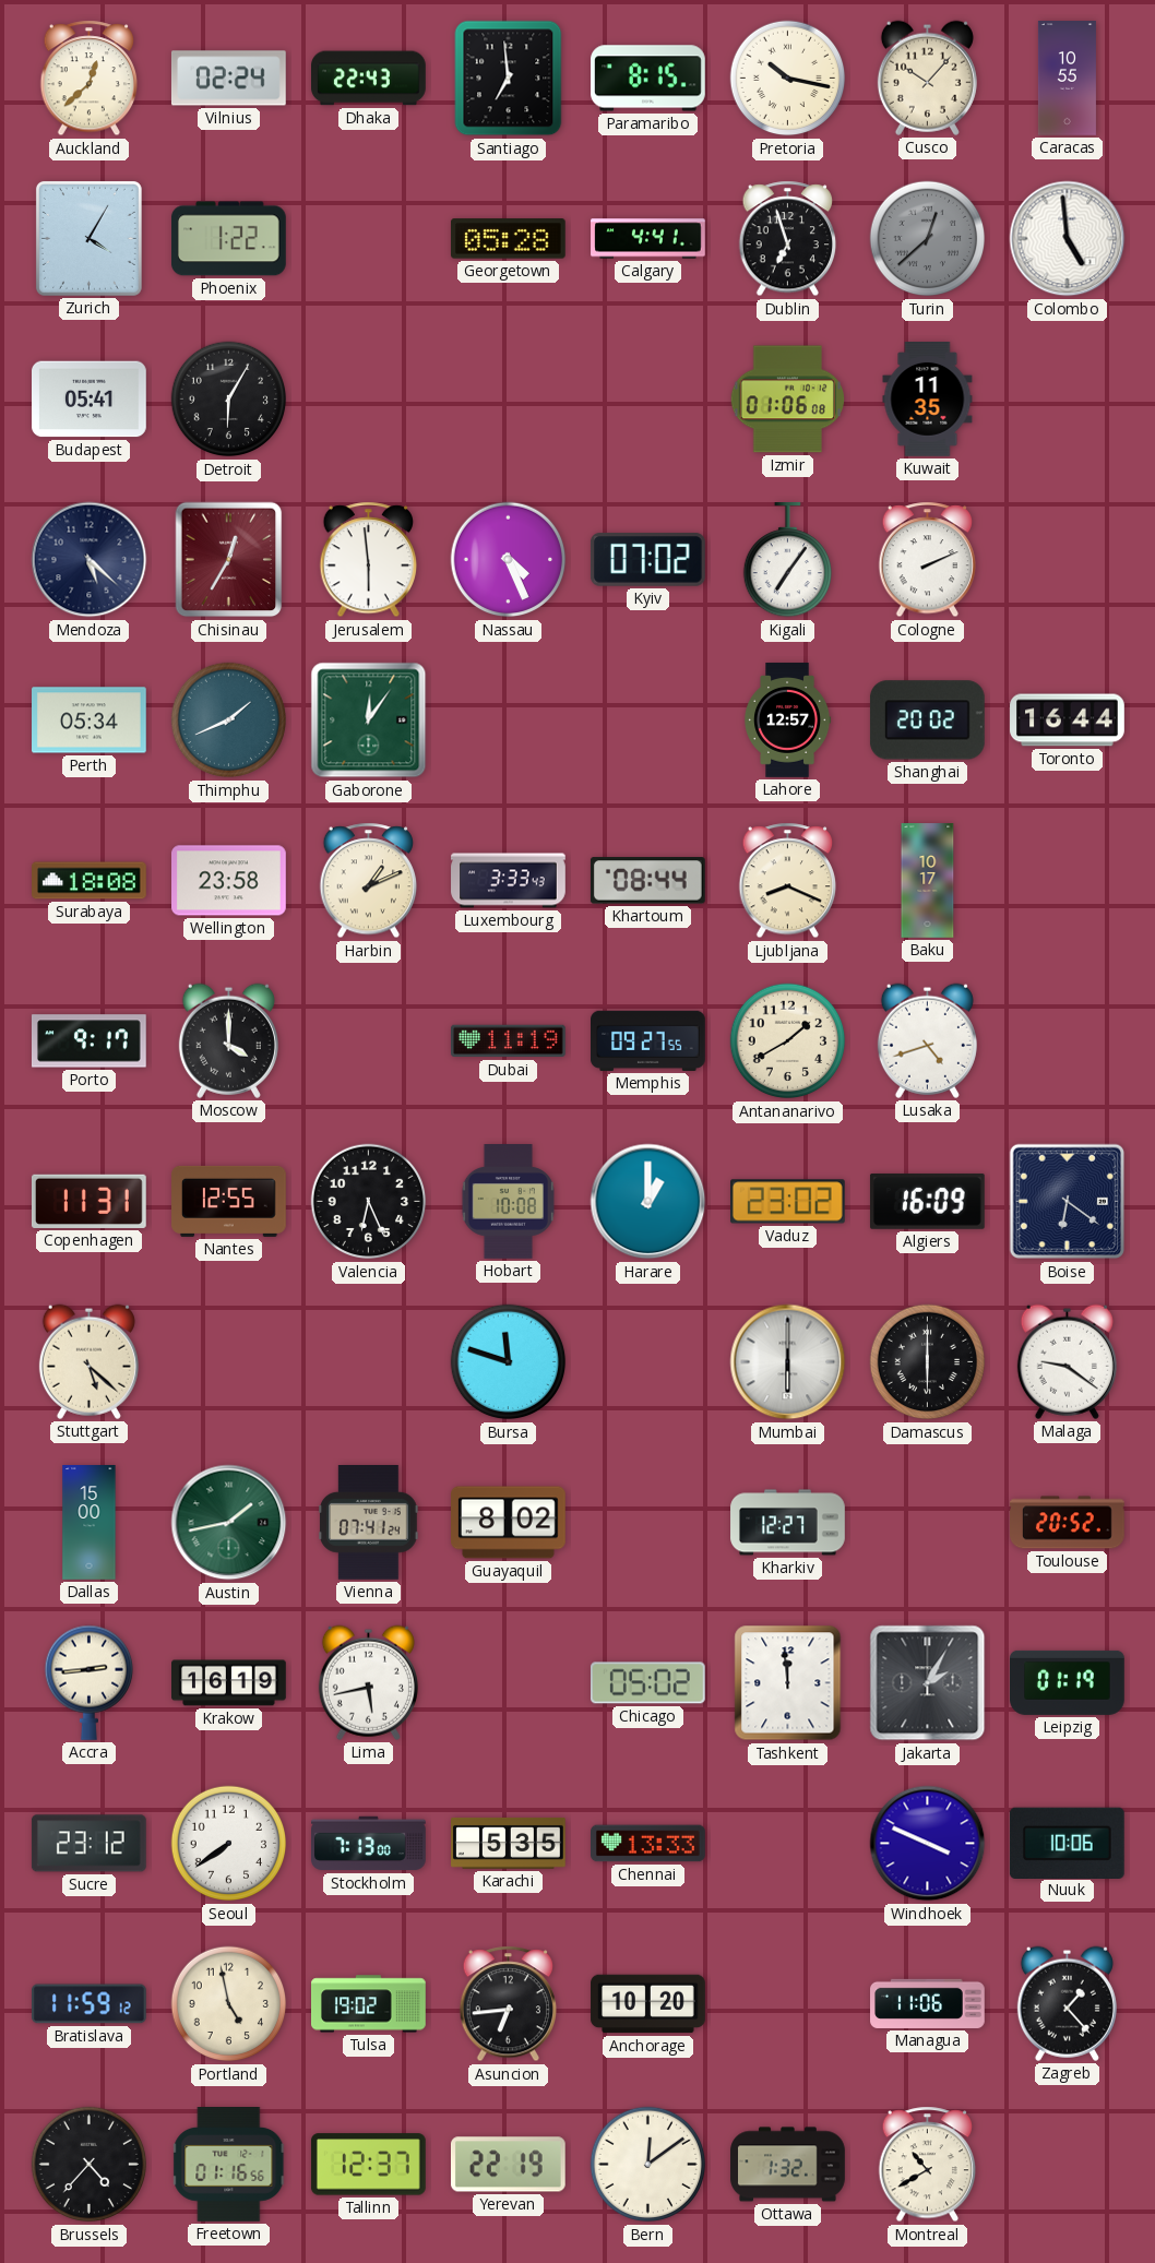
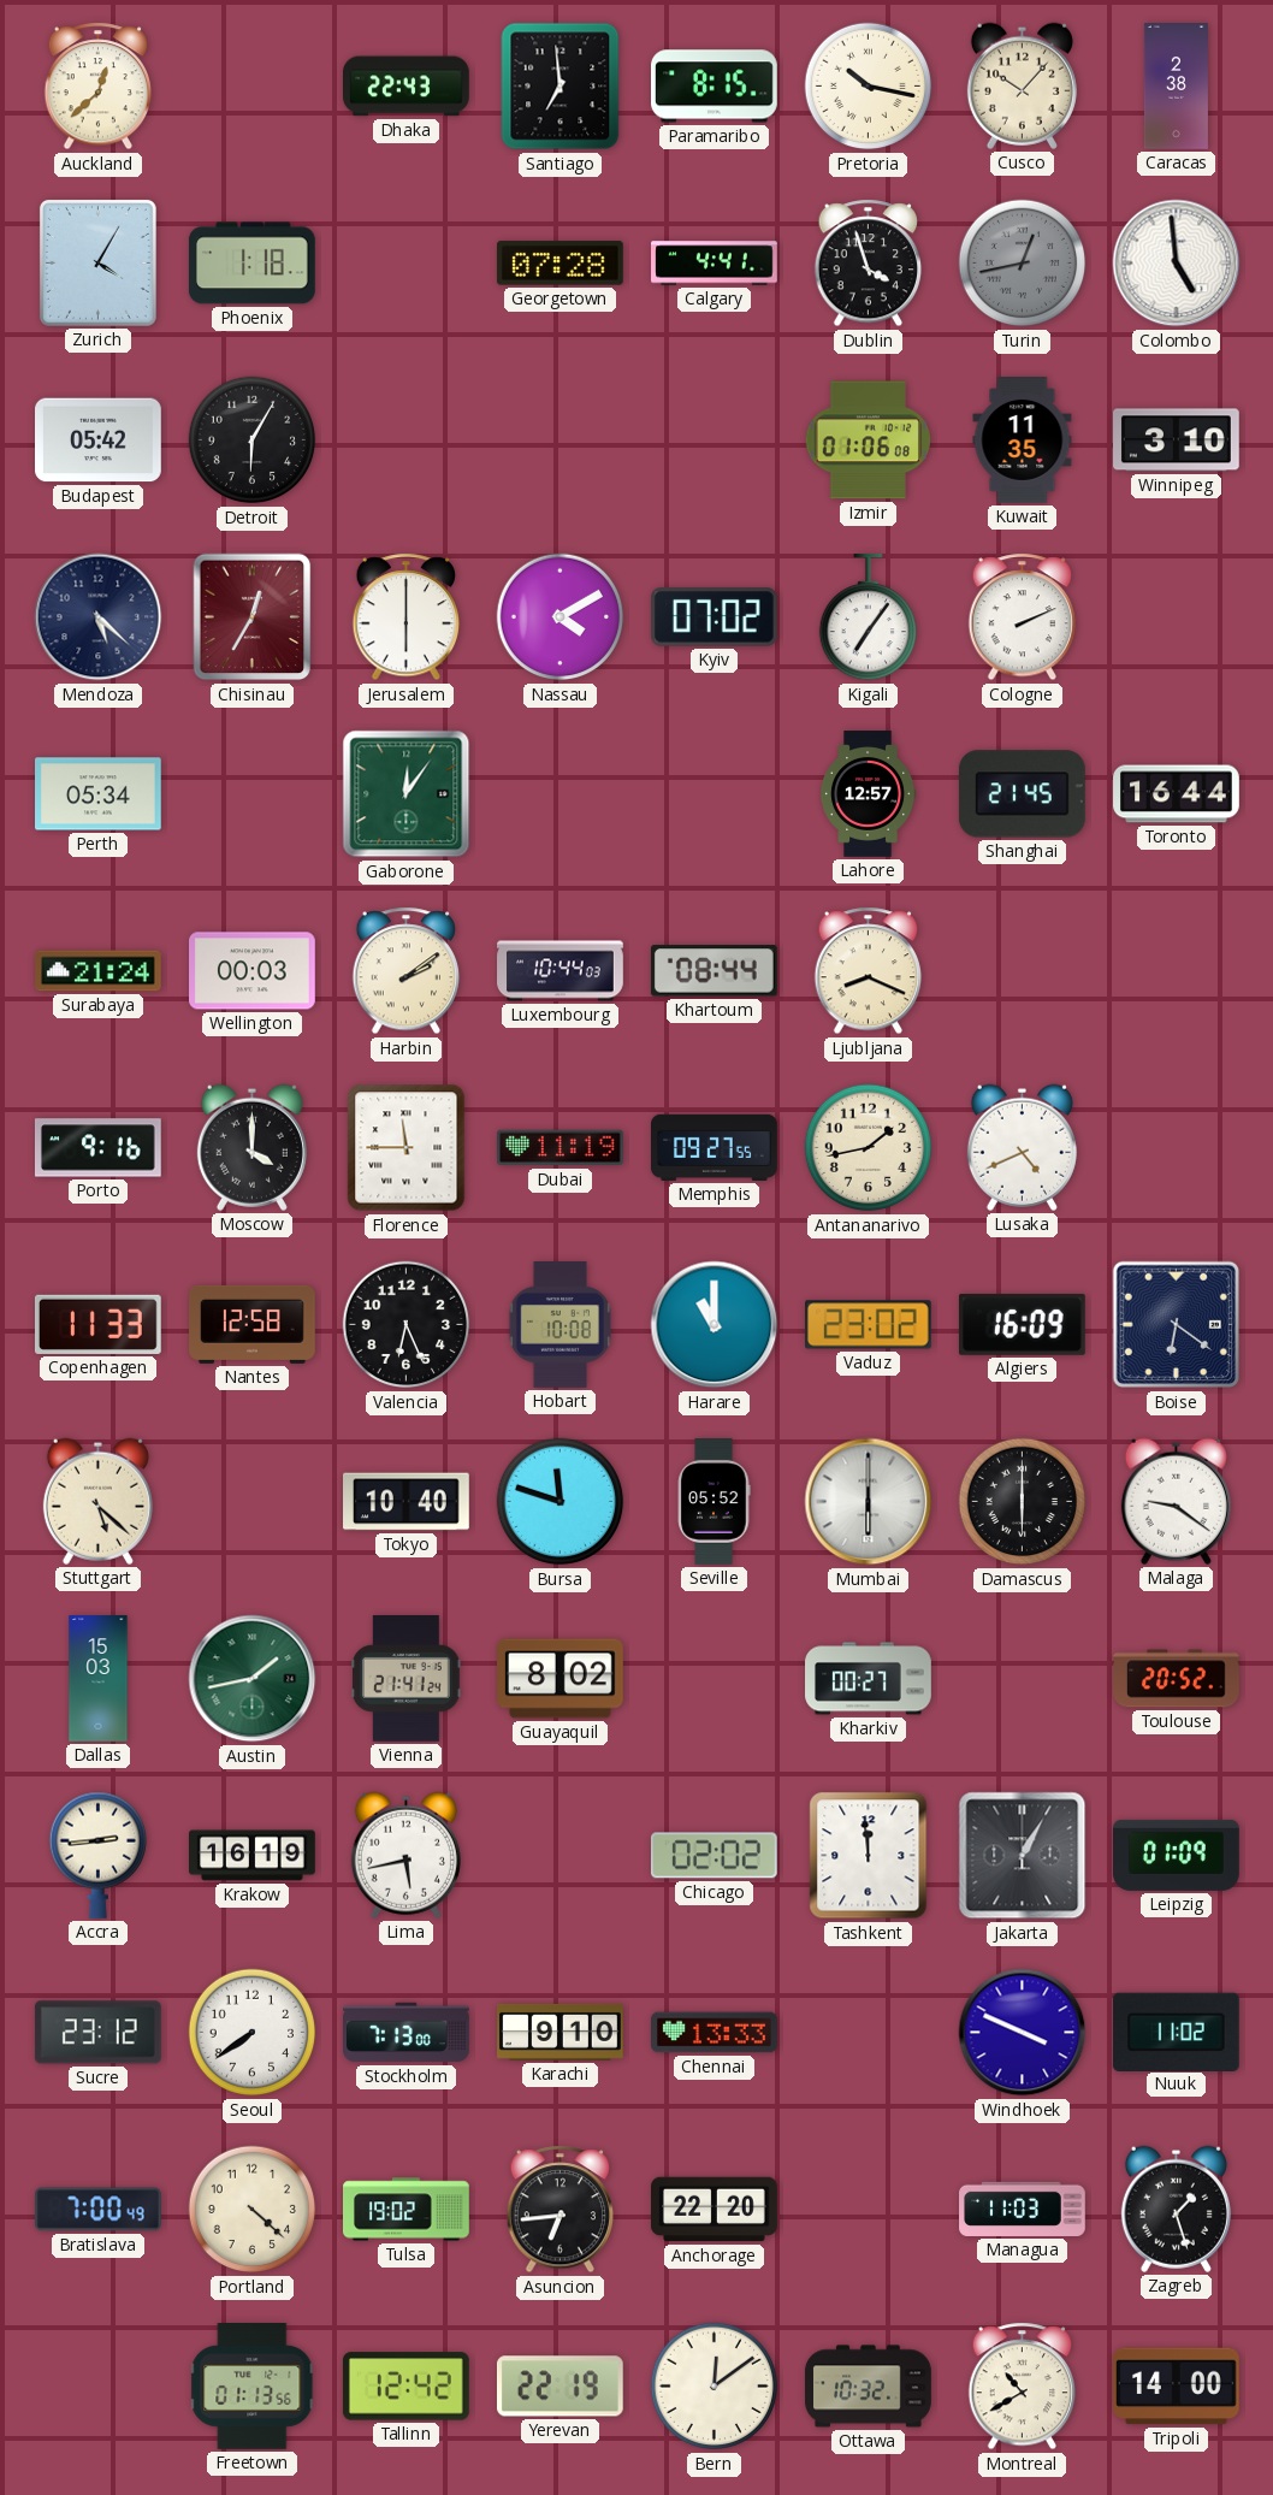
Vilnius: 02:24 -> none
Caracas: 10:55 -> 2:38
Phoenix: 1:22 -> 1:18
Georgetown: 05:28 -> 07:28
Dublin: 6:57 -> 3:57
Turin: 12:38 -> 12:43
Budapest: 05:41 -> 05:42
Winnipeg: none -> 3:10
Jerusalem: 5:59 -> 6:00
Nassau: 4:26 -> 4:10
Thimphu: 1:41 -> none
Shanghai: 20:02 -> 21:45
Surabaya: 18:08 -> 21:24
Wellington: 23:58 -> 00:03
Harbin: 1:11 -> 2:09
Luxembourg: 3:33 -> 10:44
Baku: 10:17 -> none
Porto: 9:17 -> 9:16
Florence: none -> 11:45
Antananarivo: 1:40 -> 1:43
Lusaka: 4:42 -> 4:41
Copenhagen: 11:31 -> 11:33
Nantes: 12:55 -> 12:58
Harare: 1:00 -> 11:00
Tokyo: none -> 10:40
Seville: none -> 05:52
Dallas: 15:00 -> 15:03
Vienna: 07:41 -> 21:41
Kharkiv: 12:27 -> 00:27
Chicago: 05:02 -> 02:02
Jakarta: 2:05 -> 1:05
Leipzig: 01:19 -> 01:09
Karachi: 5:35 -> 9:10
Nuuk: 10:06 -> 11:02
Bratislava: 11:59 -> 7:00
Portland: 4:58 -> 4:22
Anchorage: 10:20 -> 22:20
Managua: 11:06 -> 11:03
Zagreb: 1:23 -> 1:27
Brussels: 4:37 -> none
Freetown: 01:16 -> 01:13
Tallinn: 12:37 -> 12:42
Ottawa: 1:32 -> 10:32
Tripoli: none -> 14:00
